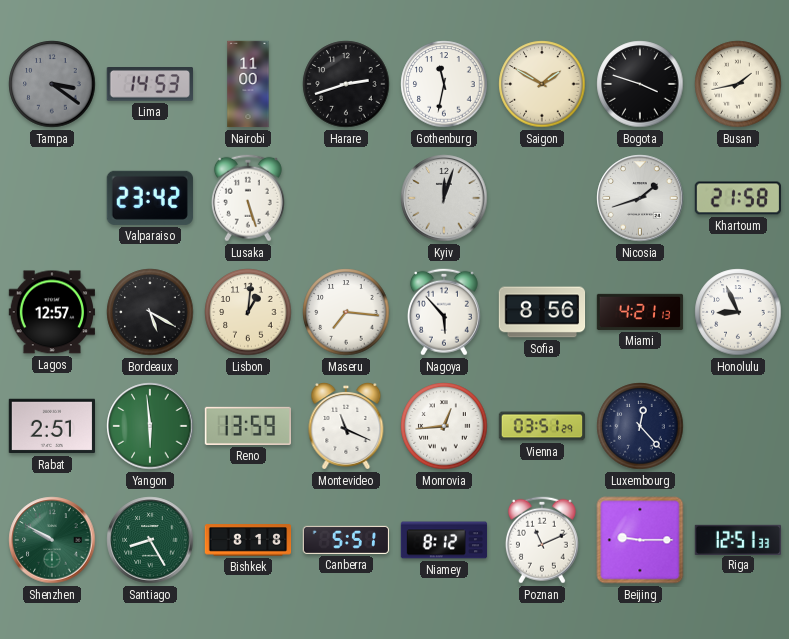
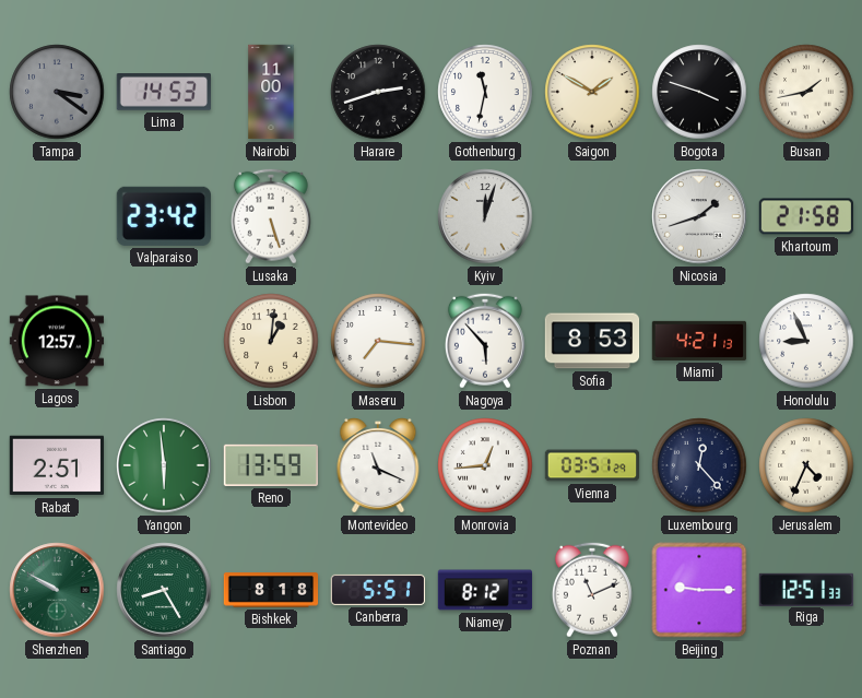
Bordeaux: 5:20 -> none
Sofia: 8:56 -> 8:53
Jerusalem: none -> 4:34
